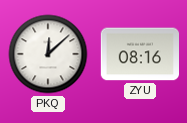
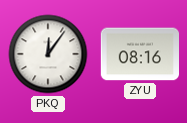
PKQ: 12:08 -> 12:06
